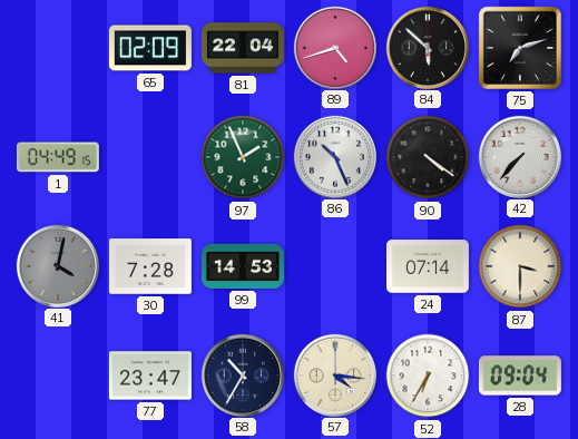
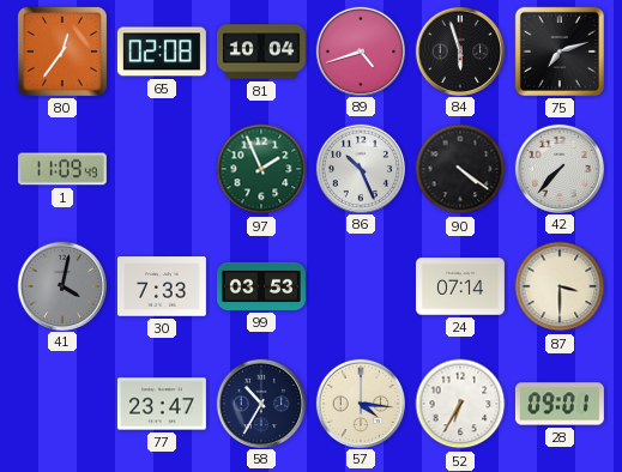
80: none -> 12:36
65: 02:09 -> 02:08
81: 22:04 -> 10:04
84: 5:52 -> 5:57
1: 04:49 -> 11:09
30: 7:28 -> 7:33
99: 14:53 -> 03:53
28: 09:04 -> 09:01
